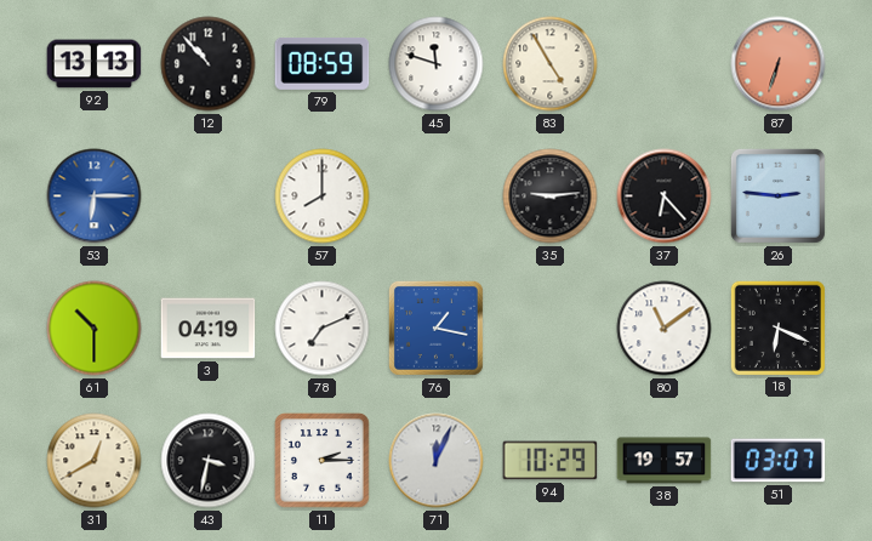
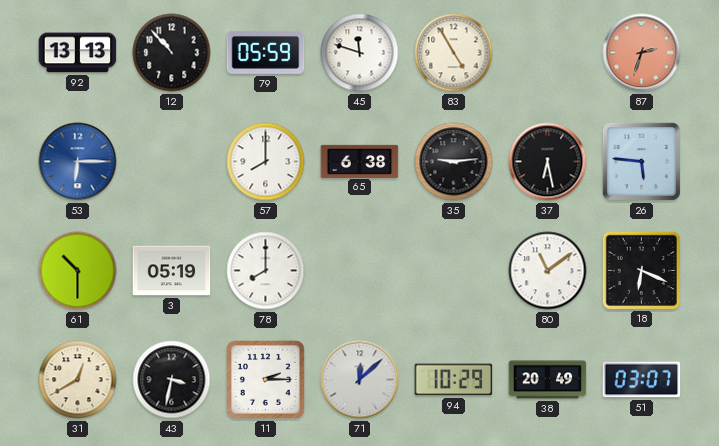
79: 08:59 -> 05:59
87: 6:33 -> 2:33
65: none -> 6:38
37: 6:23 -> 6:28
26: 2:46 -> 5:46
3: 04:19 -> 05:19
78: 7:11 -> 8:00
76: 1:17 -> none
71: 12:04 -> 12:08
38: 19:57 -> 20:49
